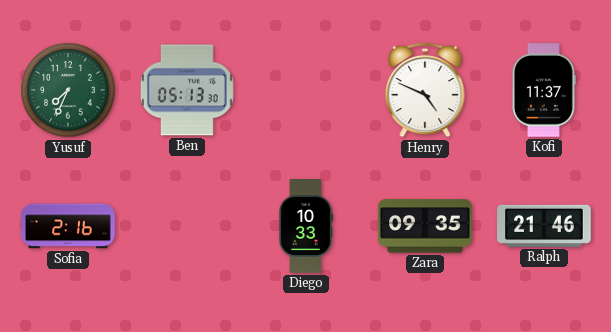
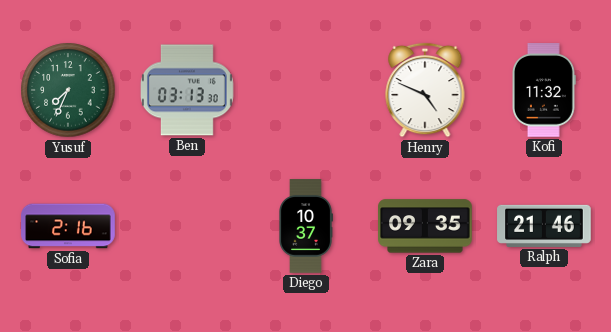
Ben: 05:13 -> 03:13
Kofi: 11:37 -> 11:32
Diego: 10:33 -> 10:37
